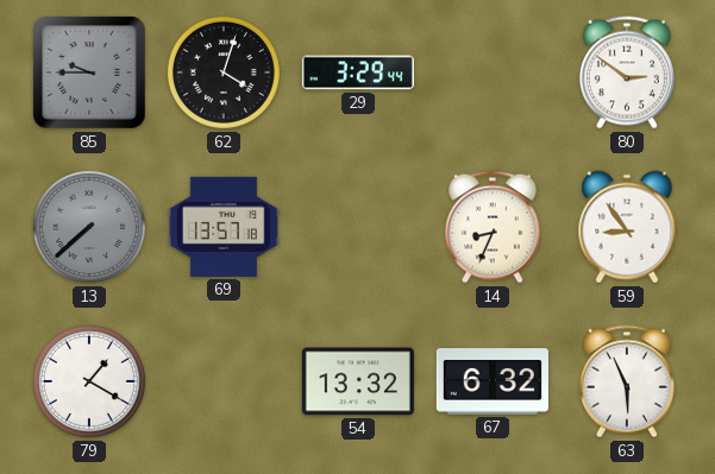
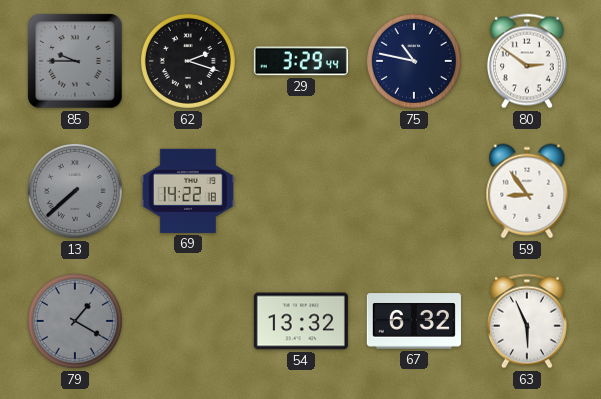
62: 4:03 -> 2:18
75: none -> 10:47
69: 13:57 -> 14:22
14: 8:34 -> none
79 dial: white -> grey
